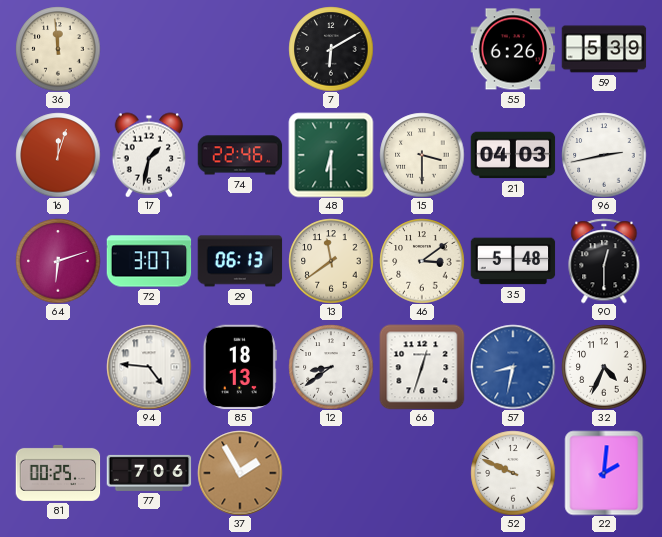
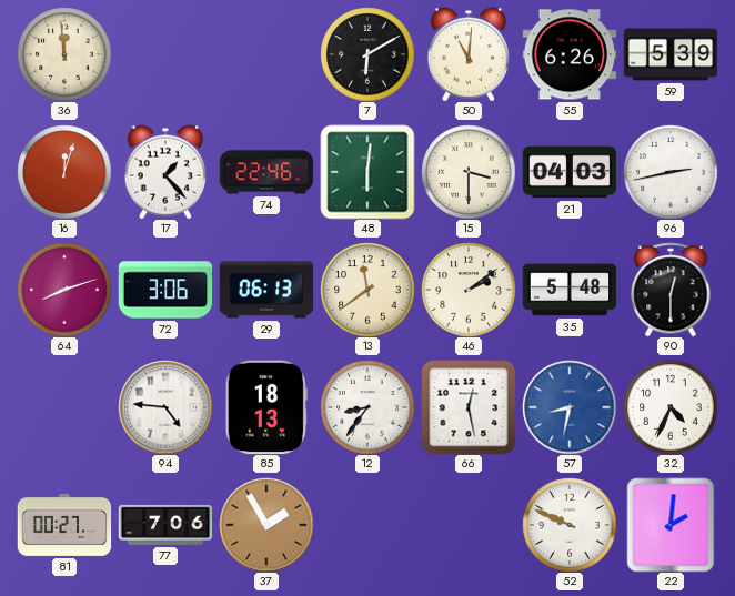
50: none -> 11:01
17: 1:32 -> 1:23
48: 6:30 -> 6:01
64: 6:12 -> 8:12
72: 3:07 -> 3:06
46: 3:09 -> 2:09
12: 8:39 -> 8:36
66: 12:33 -> 12:28
81: 00:25 -> 00:27
